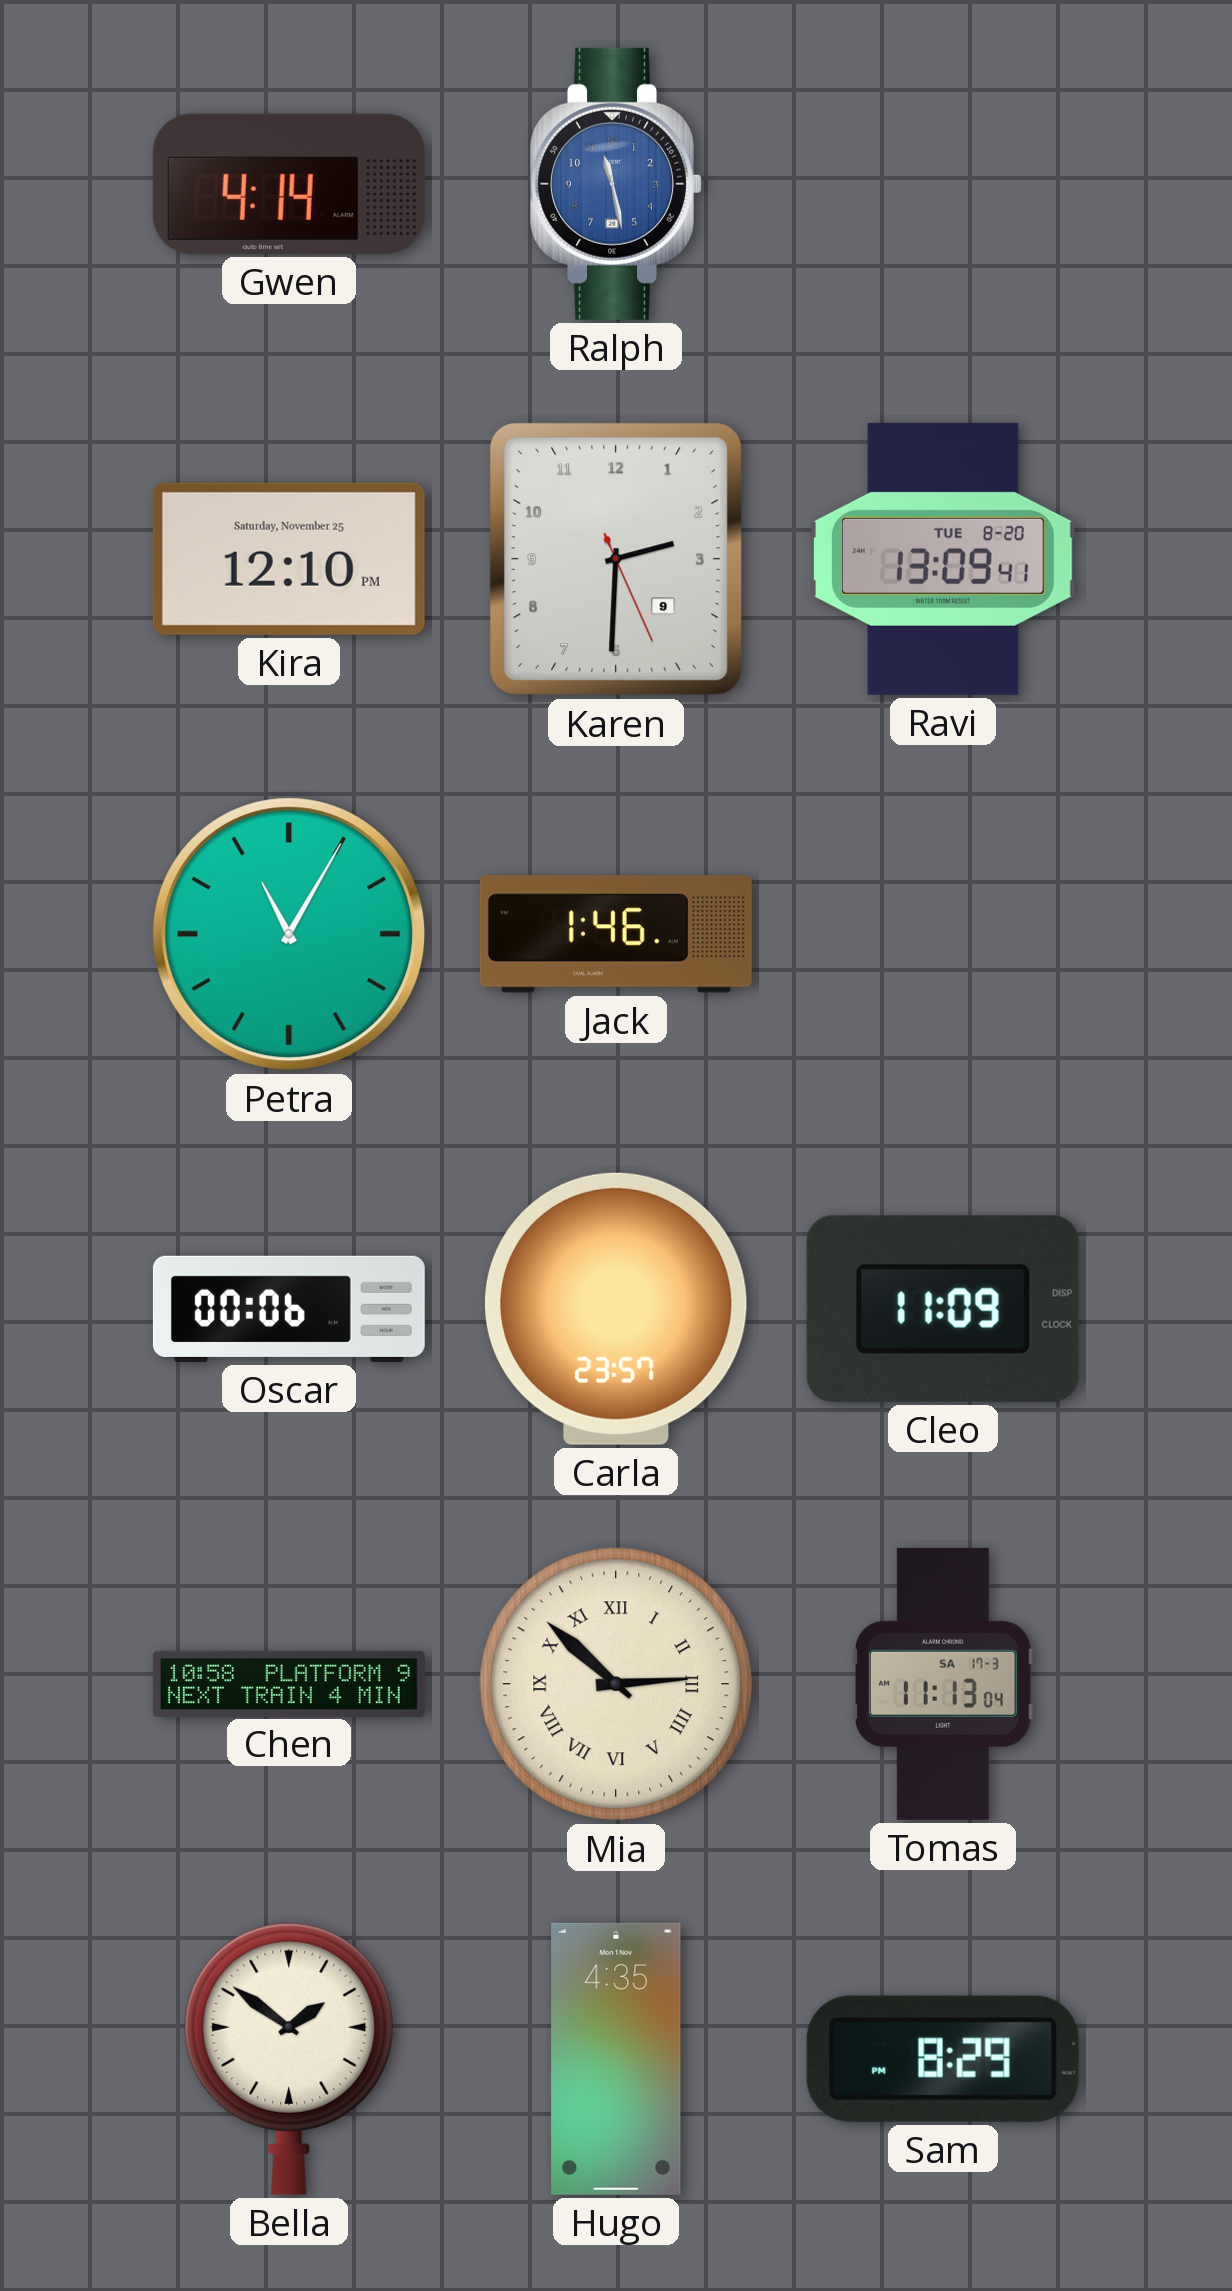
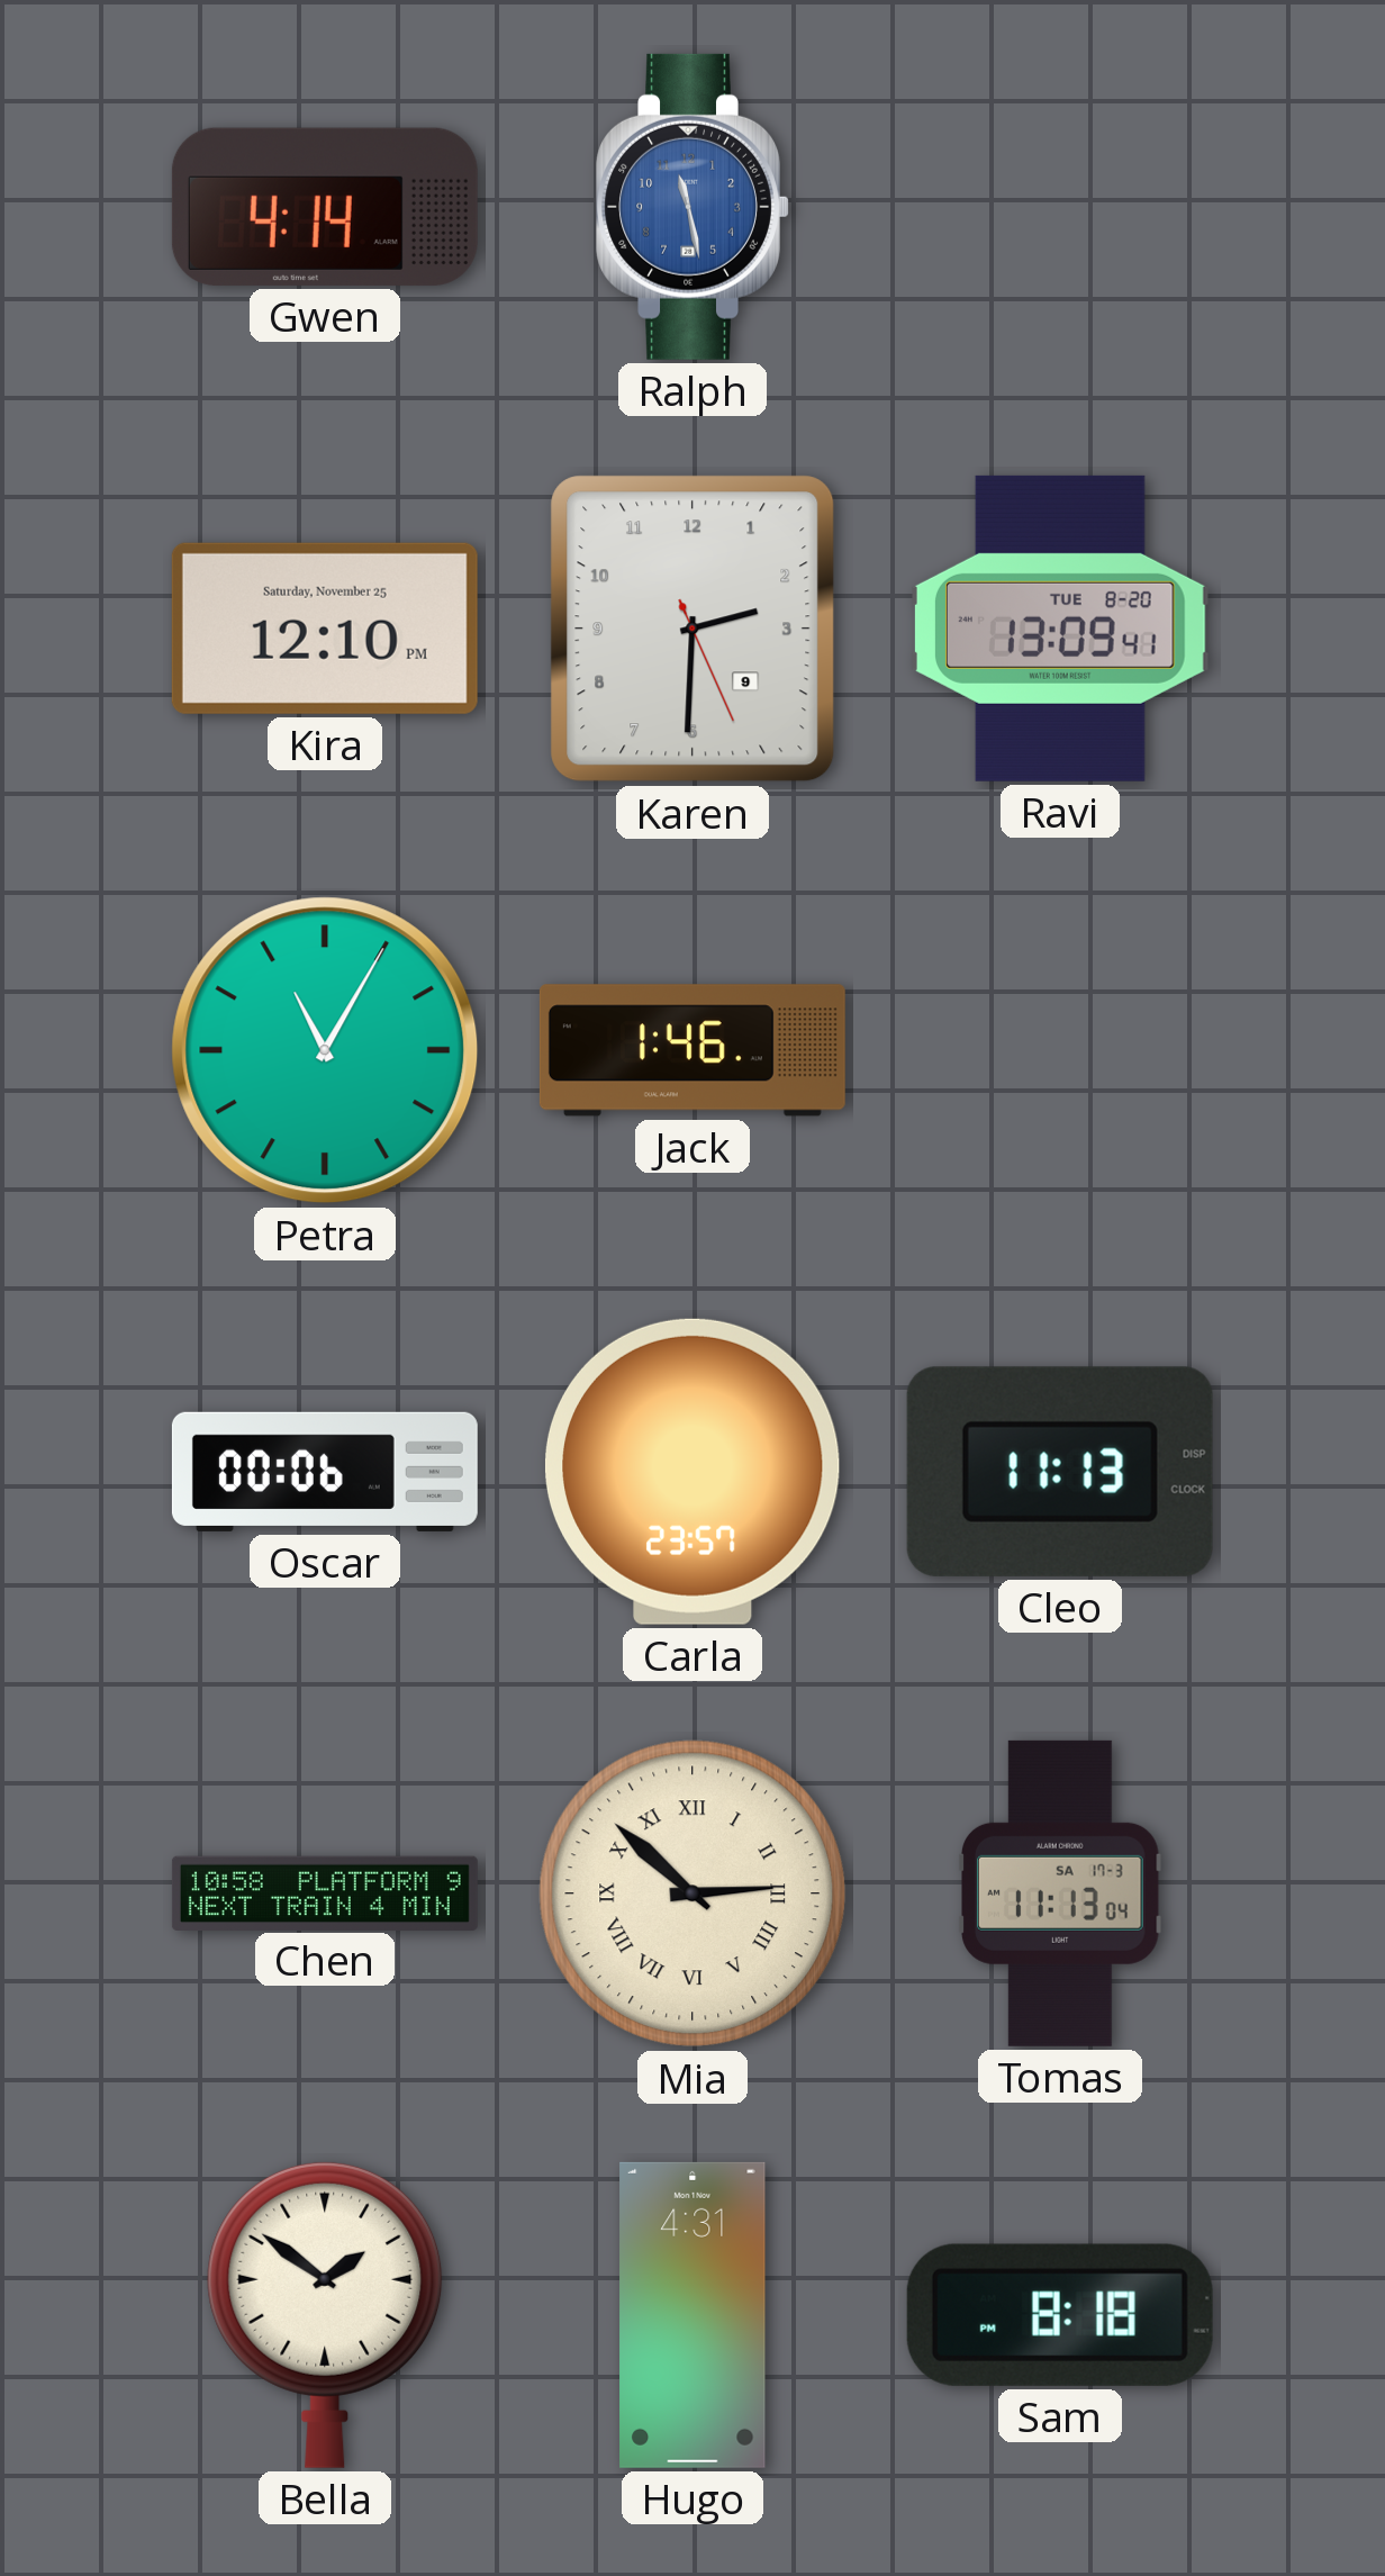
Cleo: 11:09 -> 11:13
Hugo: 4:35 -> 4:31
Sam: 8:29 -> 8:18
